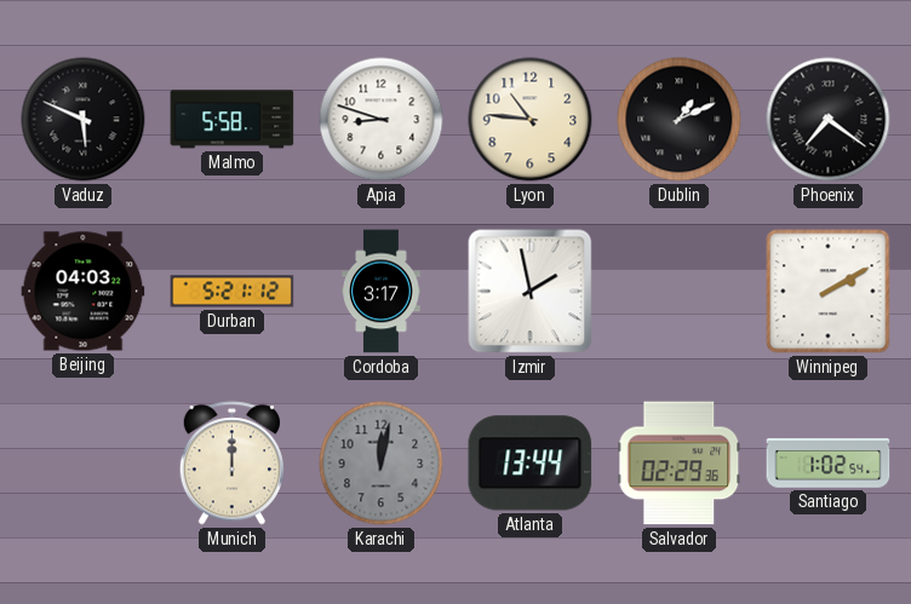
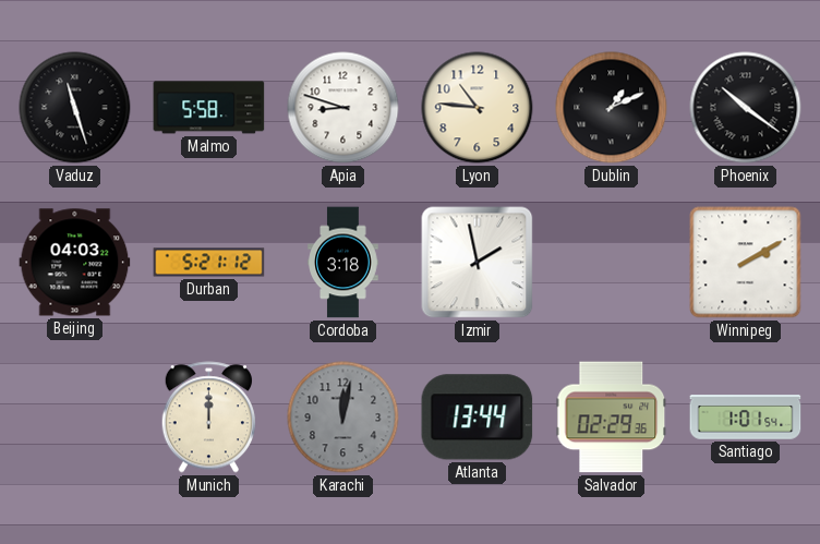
Vaduz: 5:49 -> 11:27
Phoenix: 7:21 -> 10:21
Cordoba: 3:17 -> 3:18
Santiago: 1:02 -> 1:01
